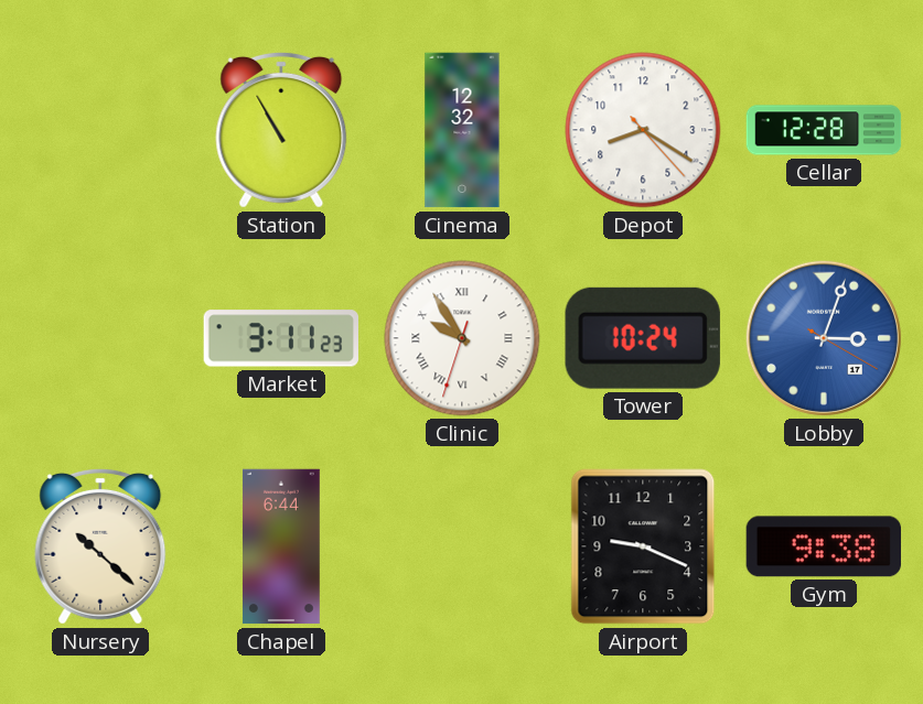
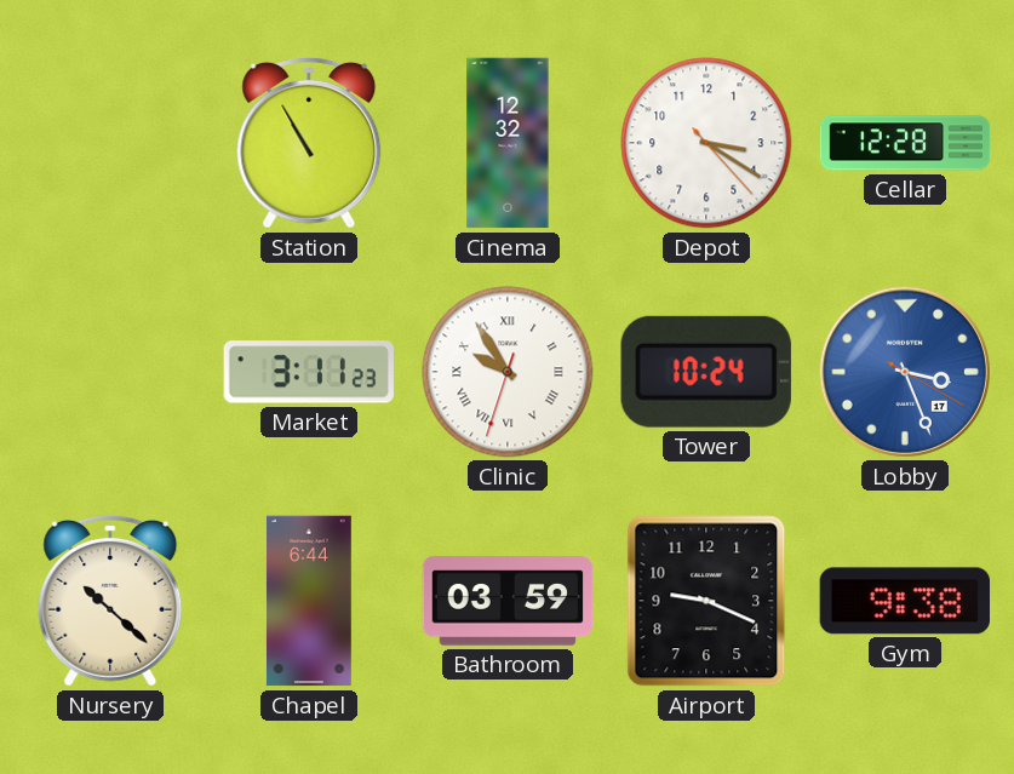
Depot: 8:20 -> 3:20
Lobby: 3:03 -> 3:26
Bathroom: none -> 03:59
